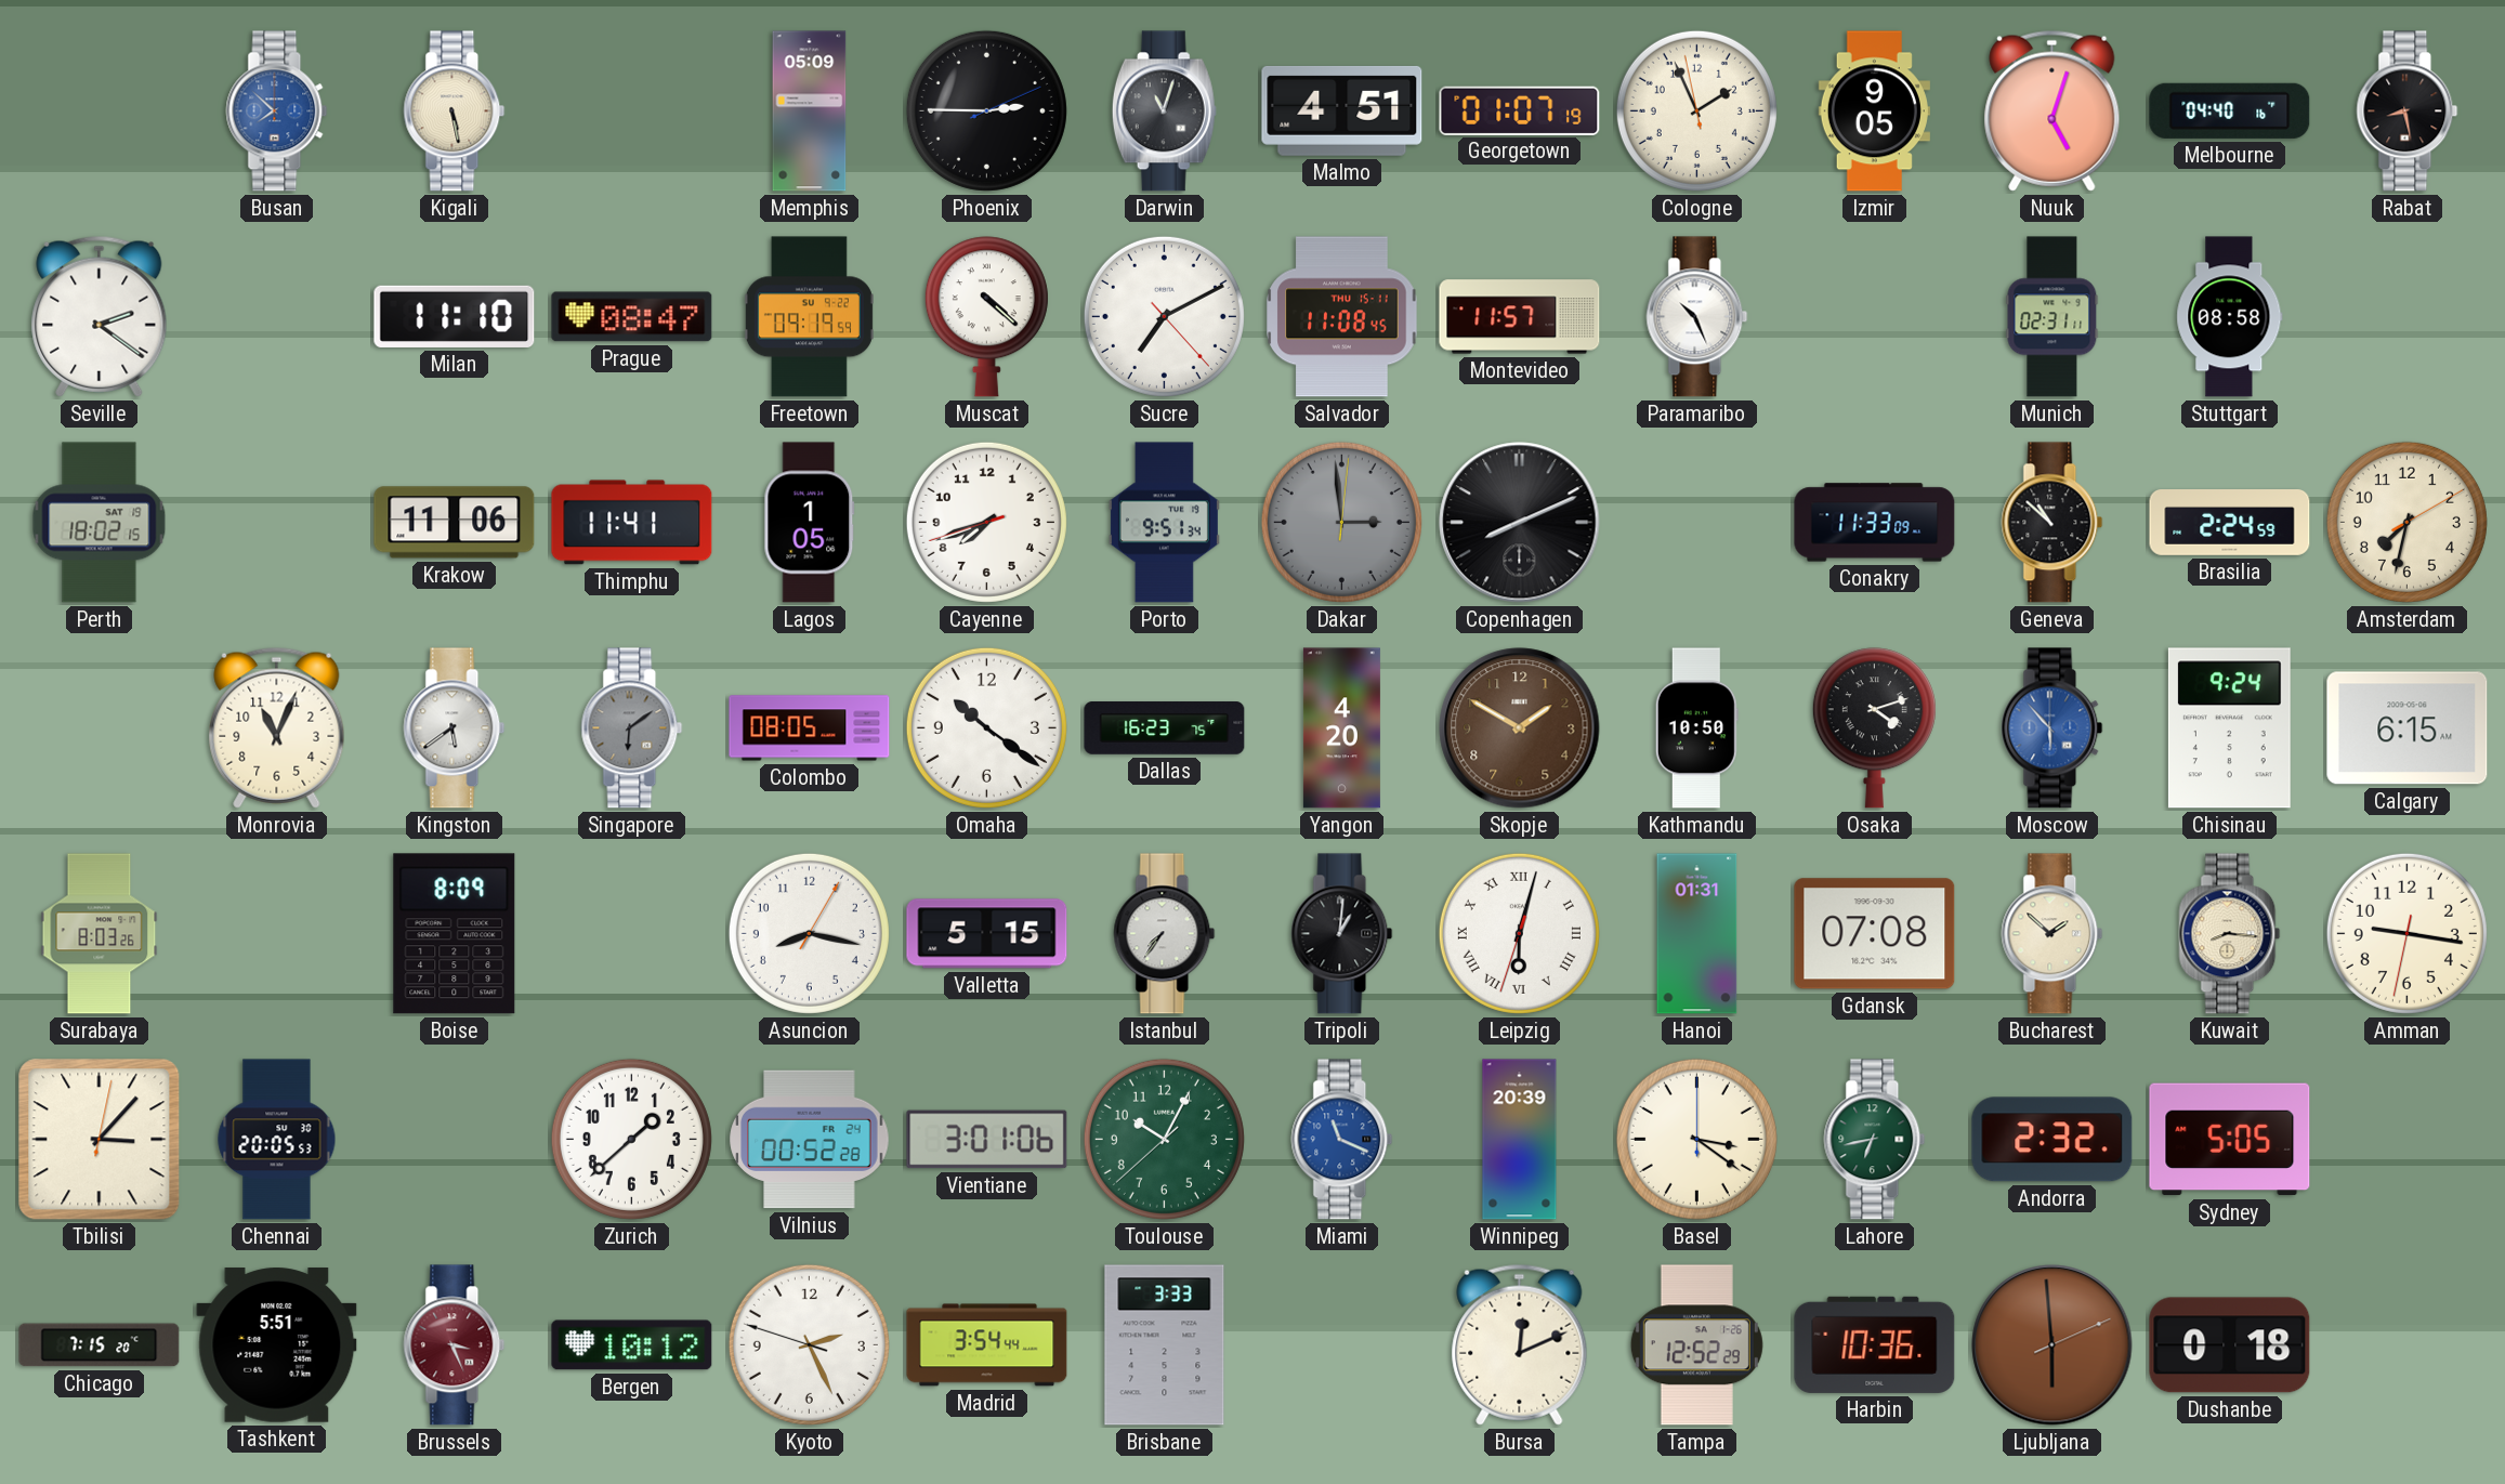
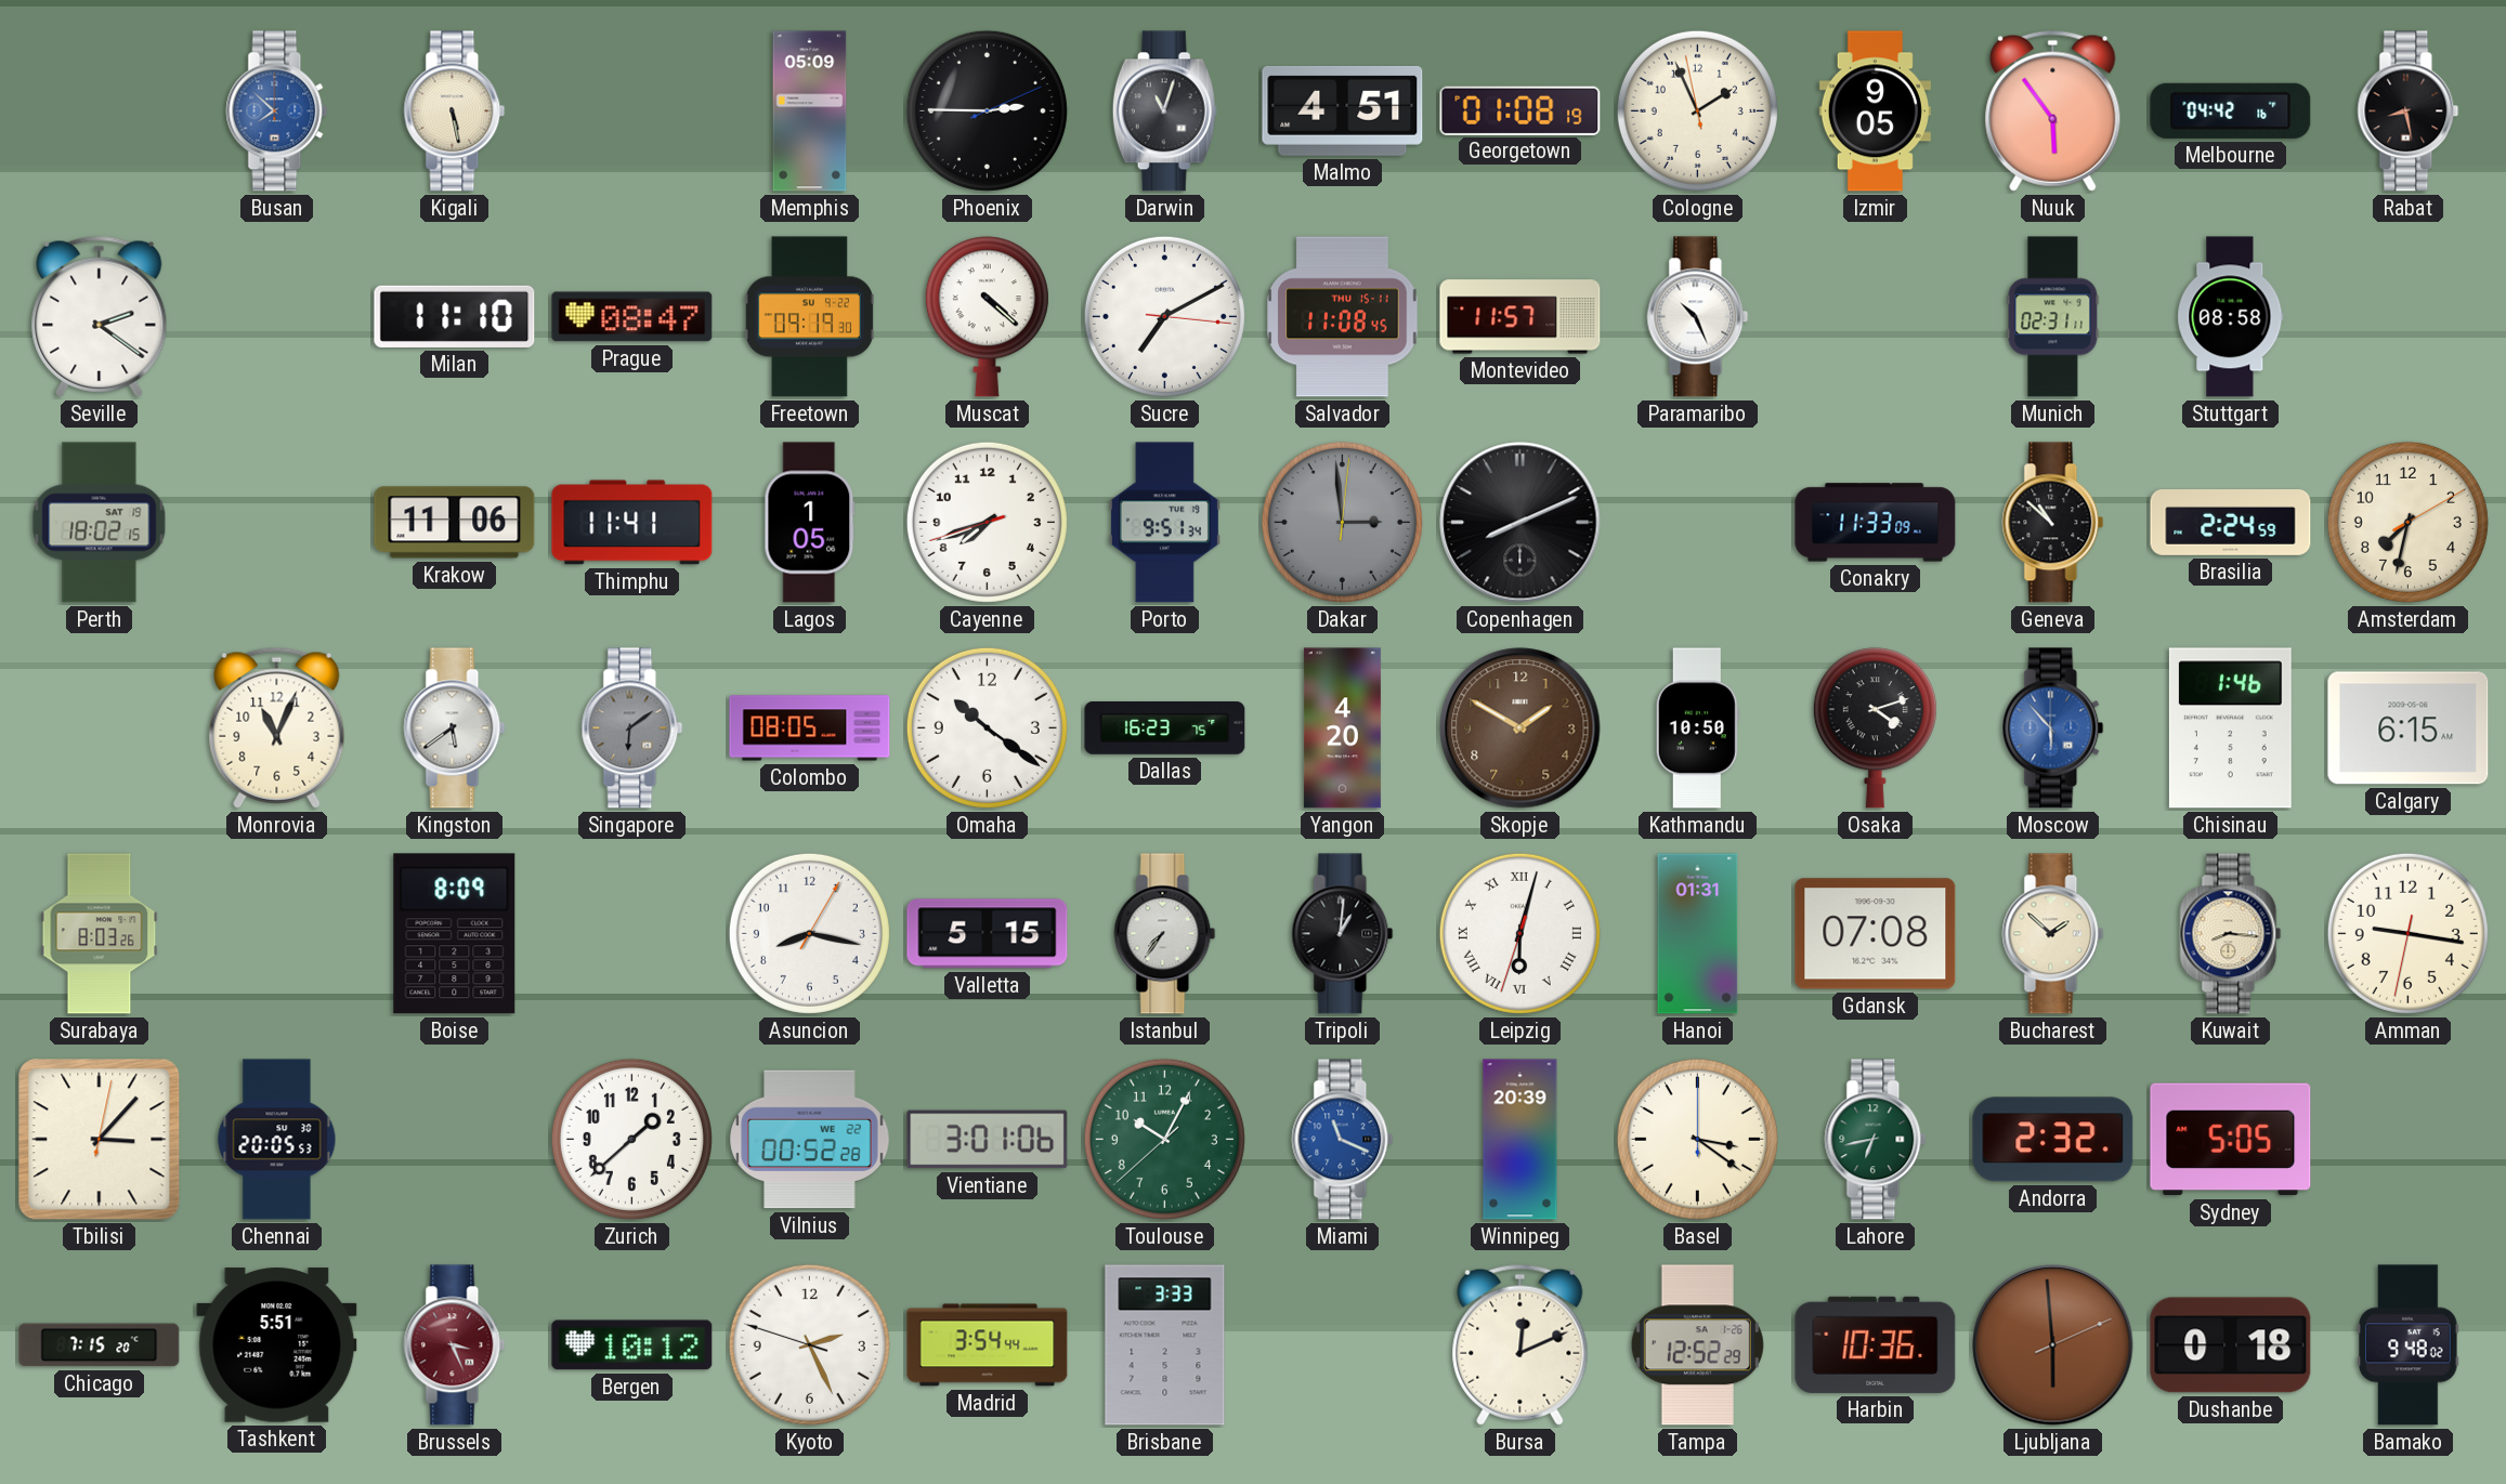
Georgetown: 01:07 -> 01:08
Nuuk: 5:03 -> 5:54
Melbourne: 04:40 -> 04:42
Freetown: 09:19:59 -> 09:19:30
Sucre: 7:10:23 -> 7:10:16
Chisinau: 9:24 -> 1:46
Vilnius date: FR 24 -> WE 22
Bamako: none -> 9:48
